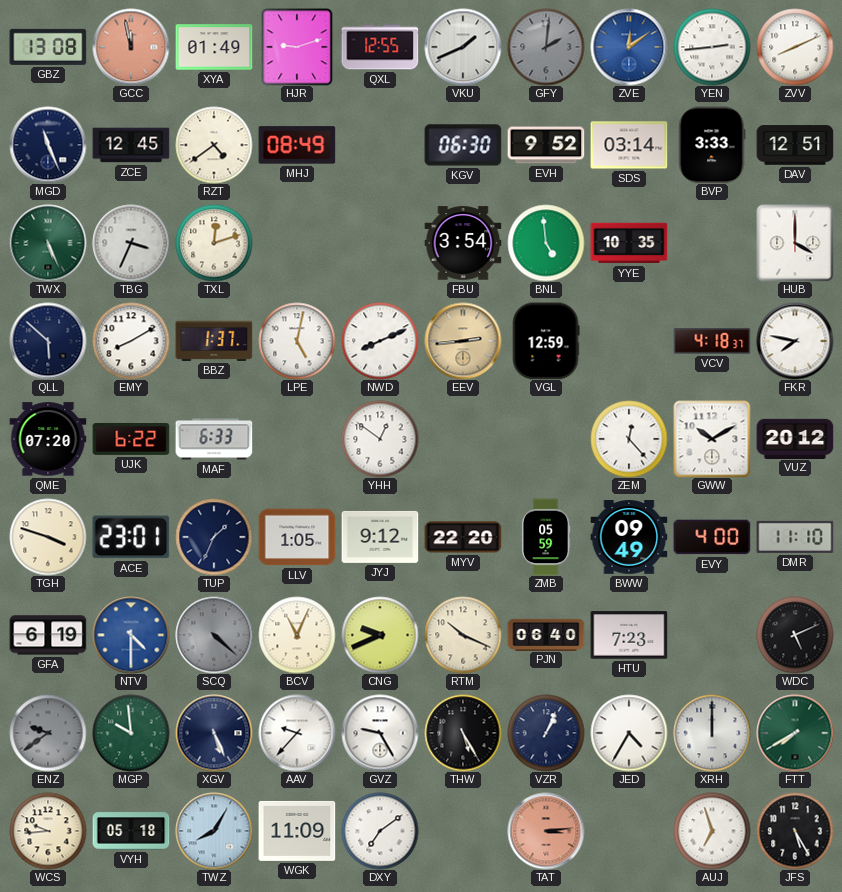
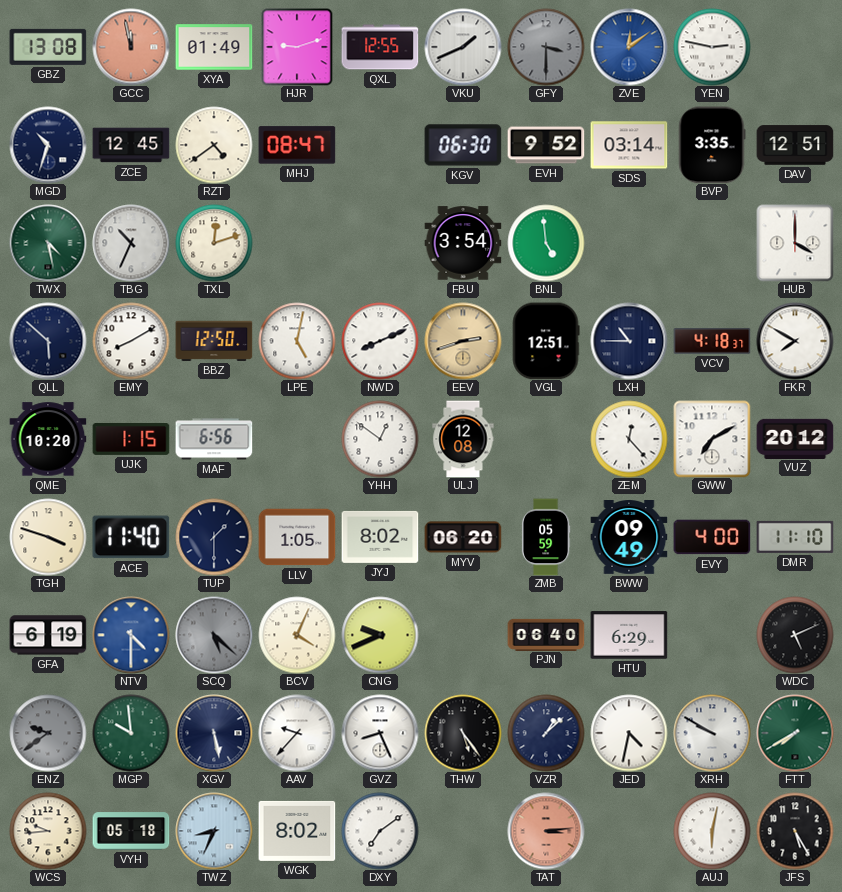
GFY: 2:01 -> 3:30
YEN: 2:44 -> 2:47
ZVV: 8:11 -> none
MGD: 11:26 -> 10:33
MHJ: 08:49 -> 08:47
BVP: 3:33 -> 3:35
TWX: 5:26 -> 4:28
TBG: 3:34 -> 10:34
YYE: 10:35 -> none
BBZ: 1:37 -> 12:50
EEV: 2:44 -> 2:42
VGL: 12:59 -> 12:51
LXH: none -> 10:45
FKR: 7:47 -> 7:50
QME: 07:20 -> 10:20
UJK: 6:22 -> 1:15
MAF: 6:33 -> 6:56
ULJ: none -> 12:08
GWW: 10:10 -> 7:10
ACE: 23:01 -> 11:40
TUP: 1:34 -> 1:30
JYJ: 9:12 -> 8:02
MYV: 22:20 -> 06:20
SCQ: 4:22 -> 5:22
BCV: 11:04 -> 4:04
RTM: 10:19 -> none
HTU: 7:23 -> 6:29
XGV: 5:26 -> 5:28
GVZ: 9:25 -> 8:26
THW: 5:25 -> 5:24
VZR: 1:04 -> 1:08
JED: 4:35 -> 4:32
XRH: 12:00 -> 9:50
TWZ: 8:05 -> 8:34
WGK: 11:09 -> 8:02
AUJ: 6:57 -> 6:02
